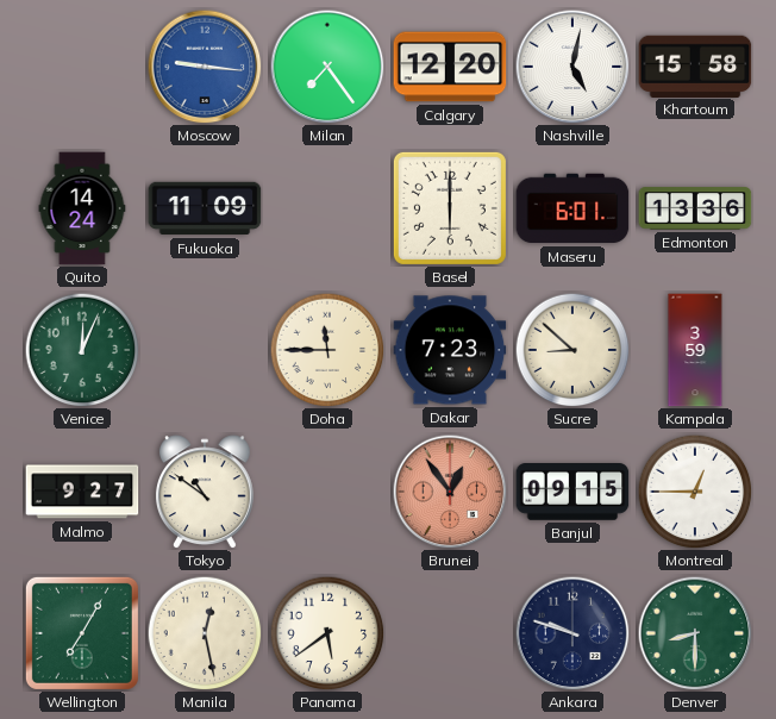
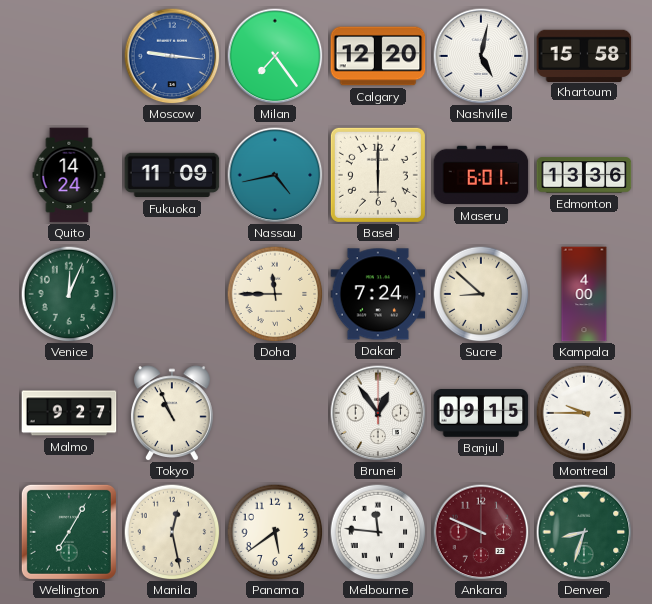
Nassau: none -> 4:43
Dakar: 7:23 -> 7:24
Kampala: 3:59 -> 4:00
Tokyo: 10:51 -> 10:56
Brunei dial: salmon -> white
Montreal: 12:45 -> 9:45
Melbourne: none -> 11:46
Ankara: 9:48 -> 9:49
Ankara dial: navy -> burgundy
Denver: 8:30 -> 8:33
